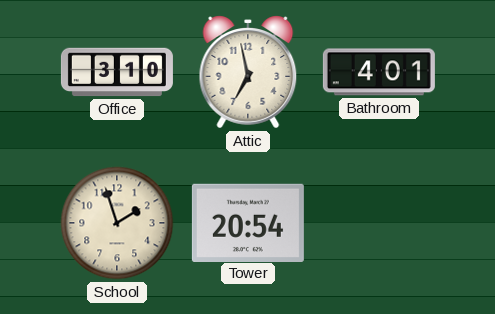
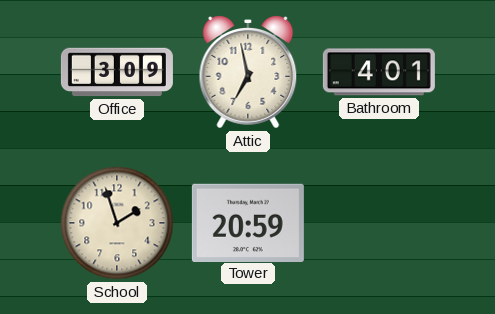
Office: 3:10 -> 3:09
Tower: 20:54 -> 20:59
